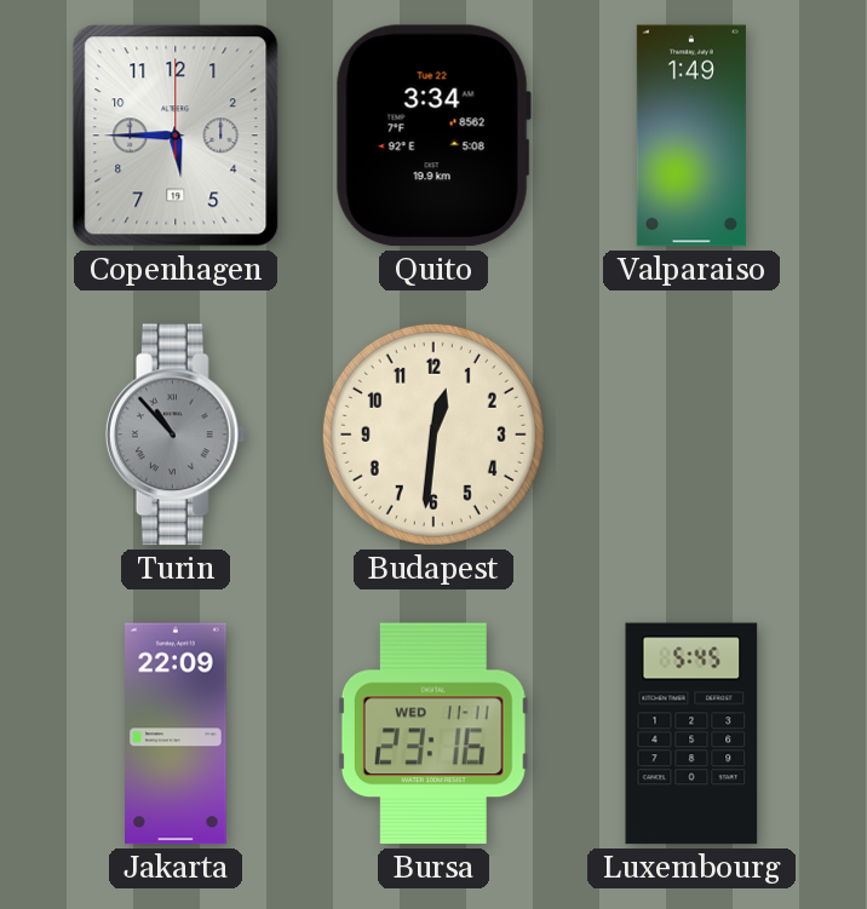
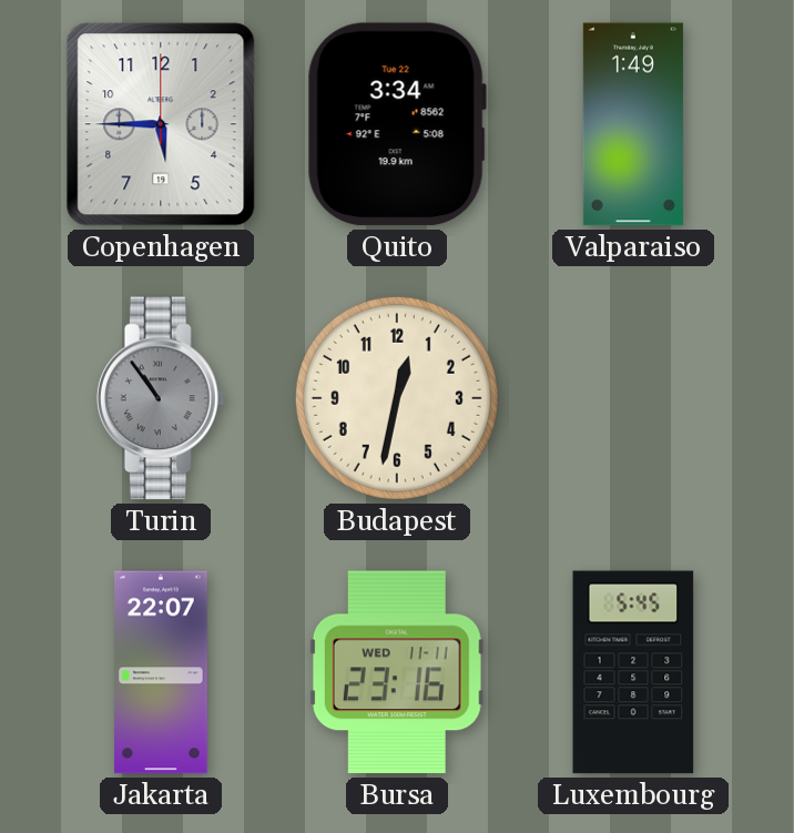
Turin: 10:53 -> 10:54
Budapest: 12:31 -> 12:32
Jakarta: 22:09 -> 22:07
